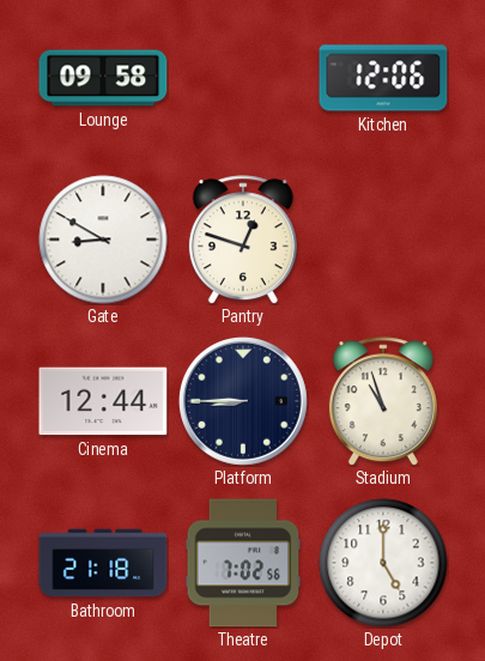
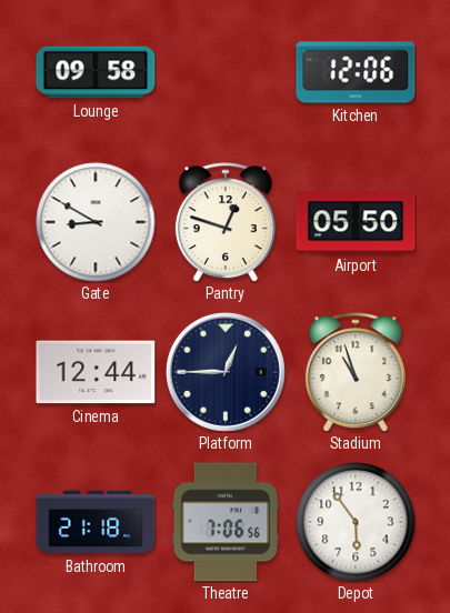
Airport: none -> 05:50
Platform: 8:45 -> 12:45
Theatre: 7:02 -> 7:06
Depot: 5:00 -> 5:54
